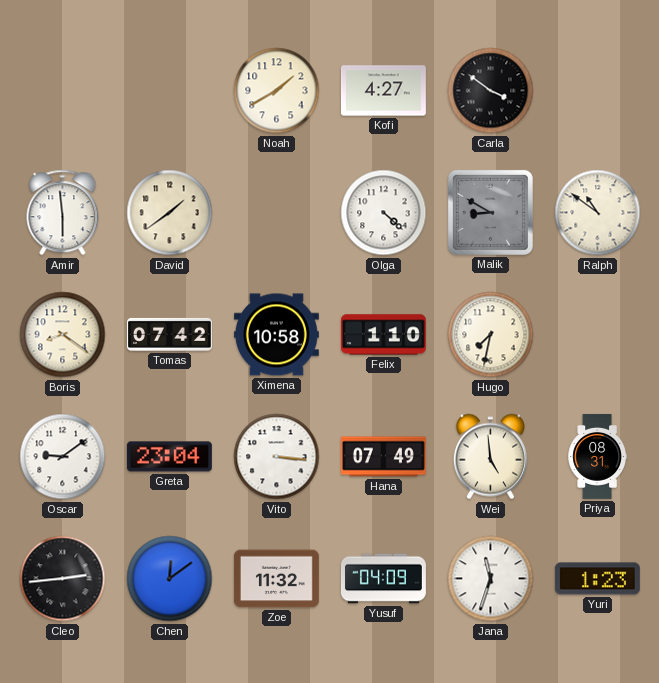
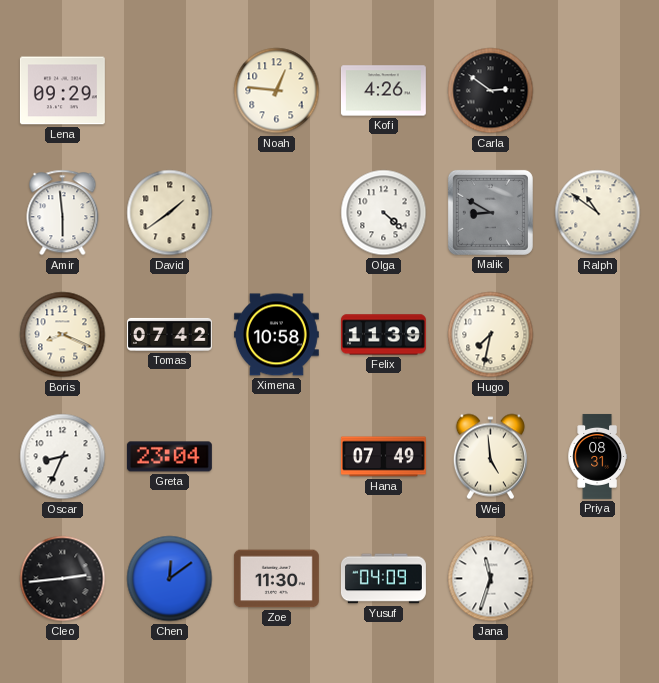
Lena: none -> 09:29
Noah: 1:40 -> 12:46
Kofi: 4:27 -> 4:26
Carla: 3:51 -> 2:51
Boris: 8:21 -> 8:19
Felix: 1:10 -> 11:39
Oscar: 9:09 -> 8:34
Vito: 3:16 -> none
Zoe: 11:32 -> 11:30
Yuri: 1:23 -> none
